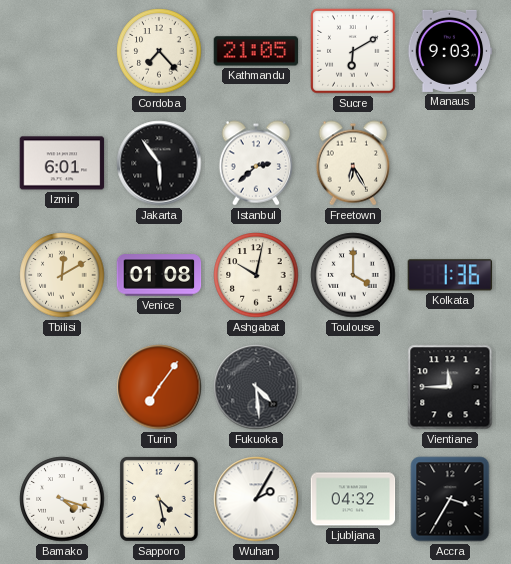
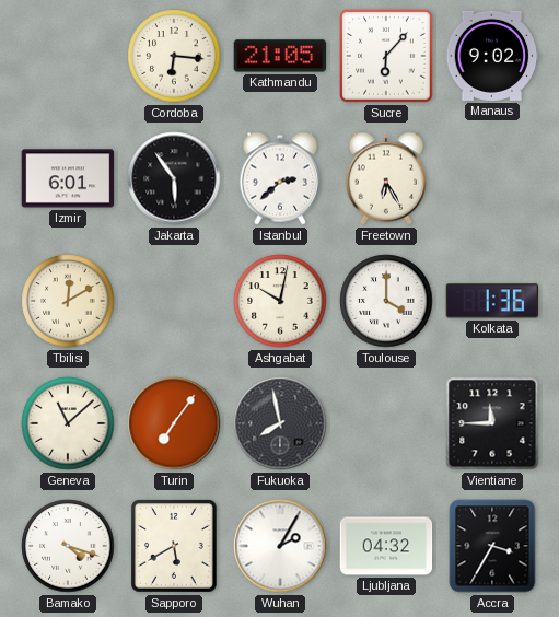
Cordoba: 7:23 -> 6:16
Sucre: 6:10 -> 6:07
Manaus: 9:03 -> 9:02
Venice: 01:08 -> none
Geneva: none -> 11:08
Fukuoka: 4:29 -> 7:58
Sapporo: 4:28 -> 5:40
